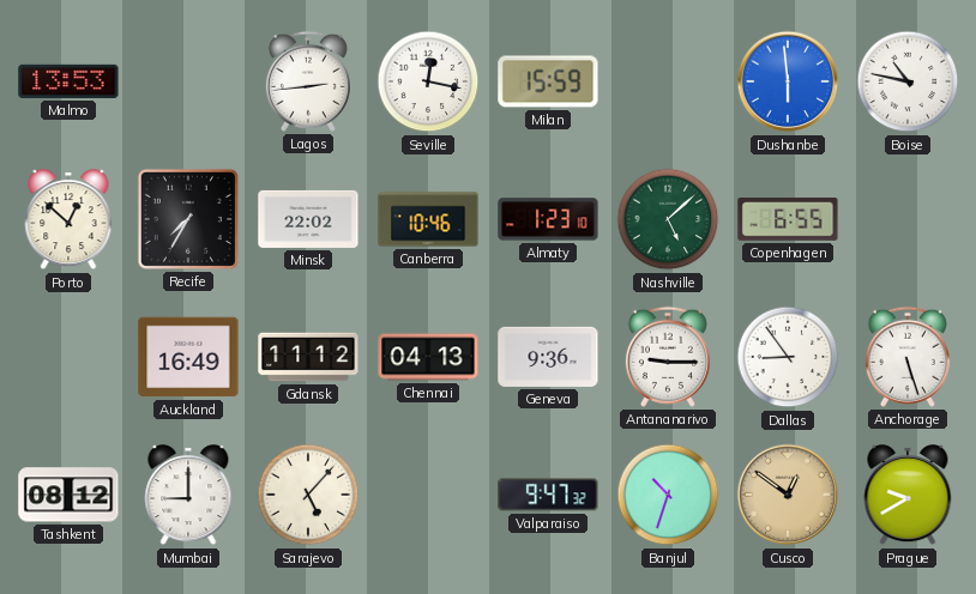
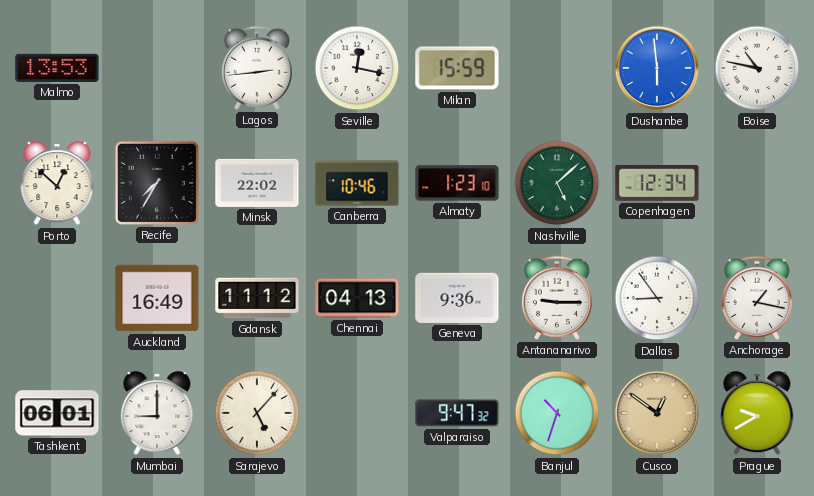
Copenhagen: 6:55 -> 12:34
Anchorage: 5:27 -> 1:17
Tashkent: 08:12 -> 06:01
